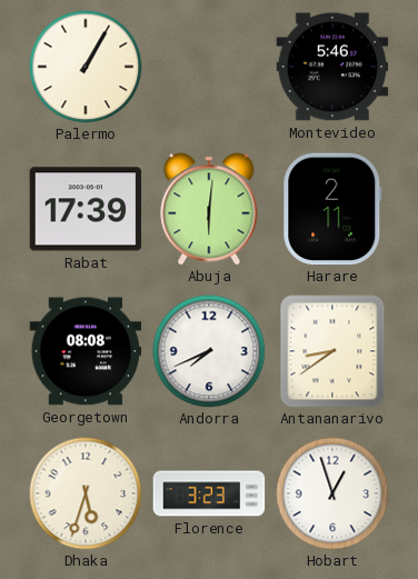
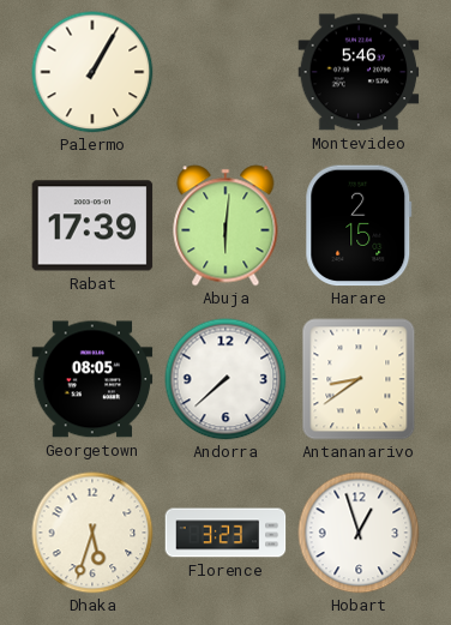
Harare: 2:11 -> 2:15
Georgetown: 08:08 -> 08:05
Andorra: 7:41 -> 7:38
